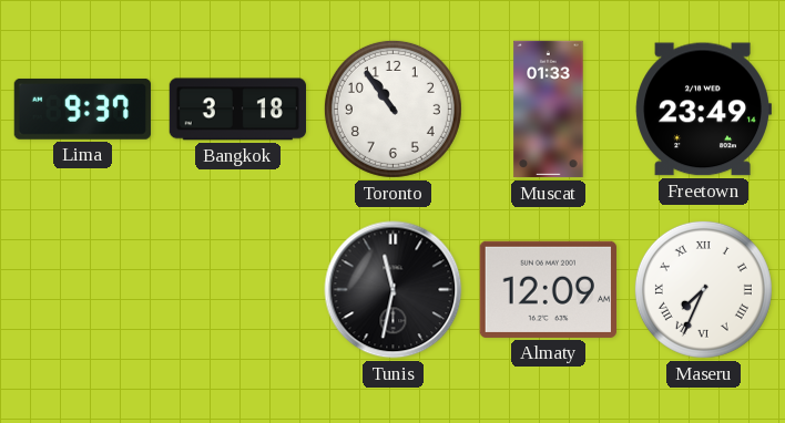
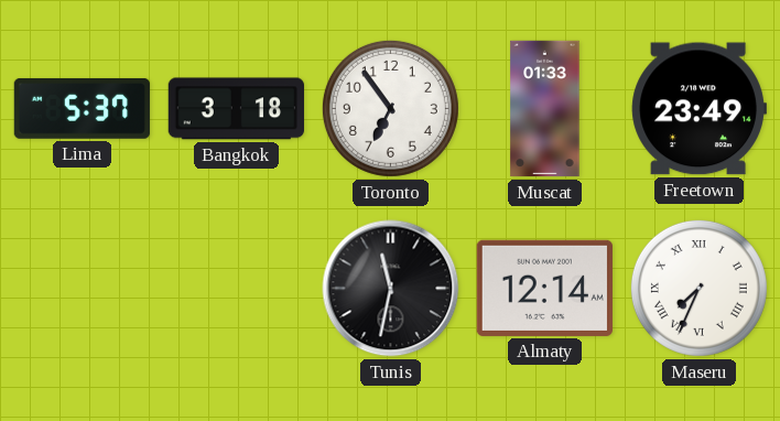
Lima: 9:37 -> 5:37
Toronto: 10:54 -> 6:54
Almaty: 12:09 -> 12:14
